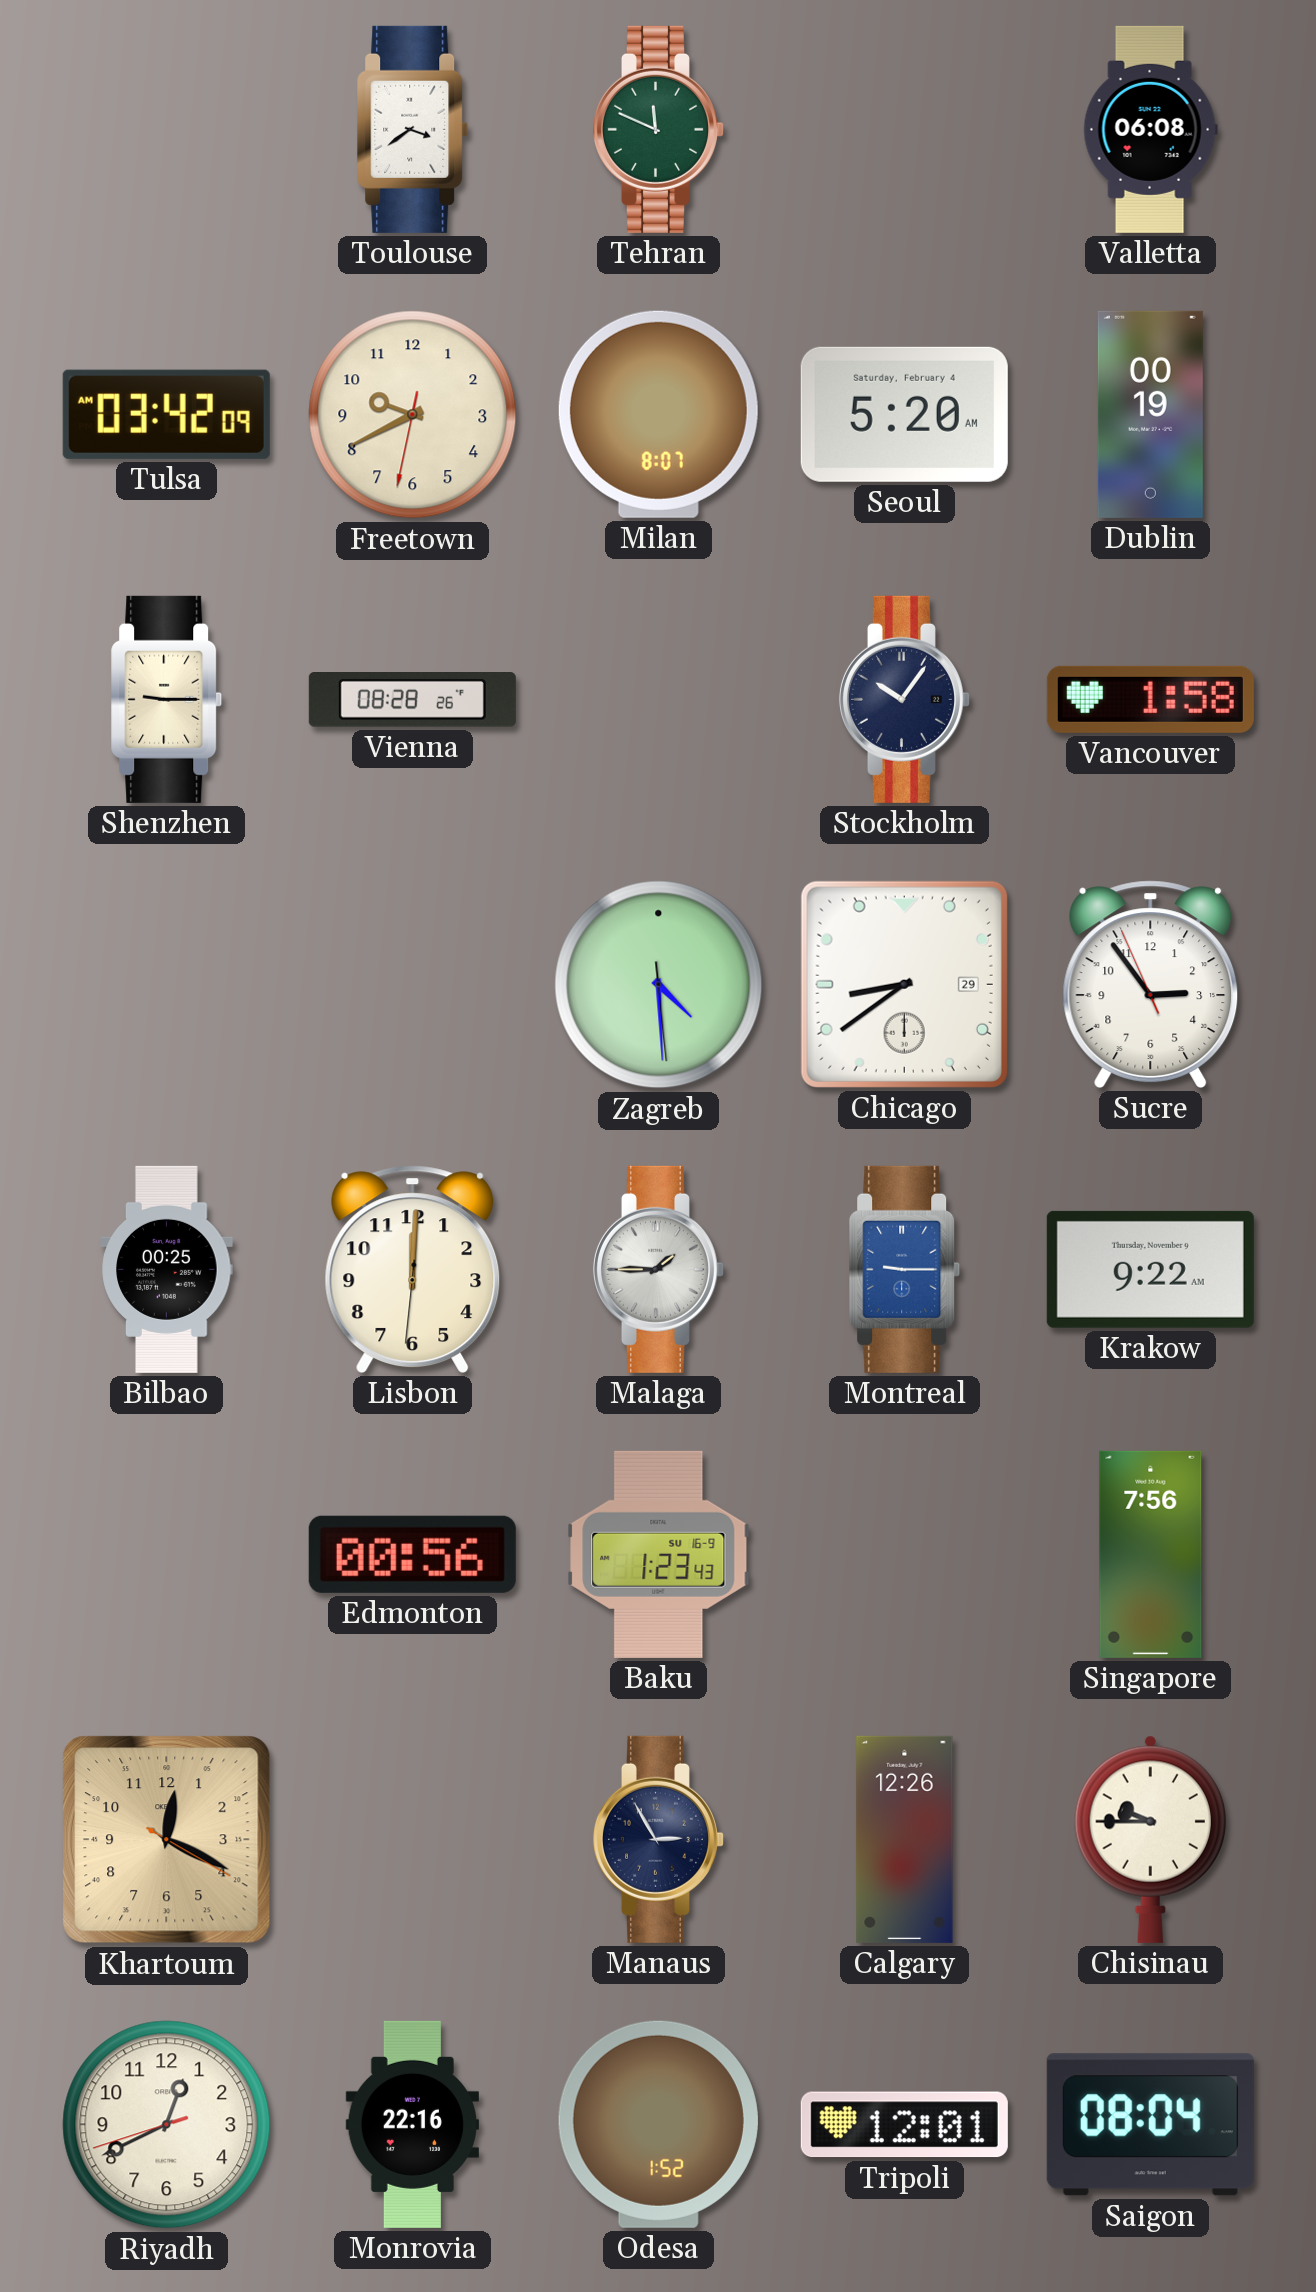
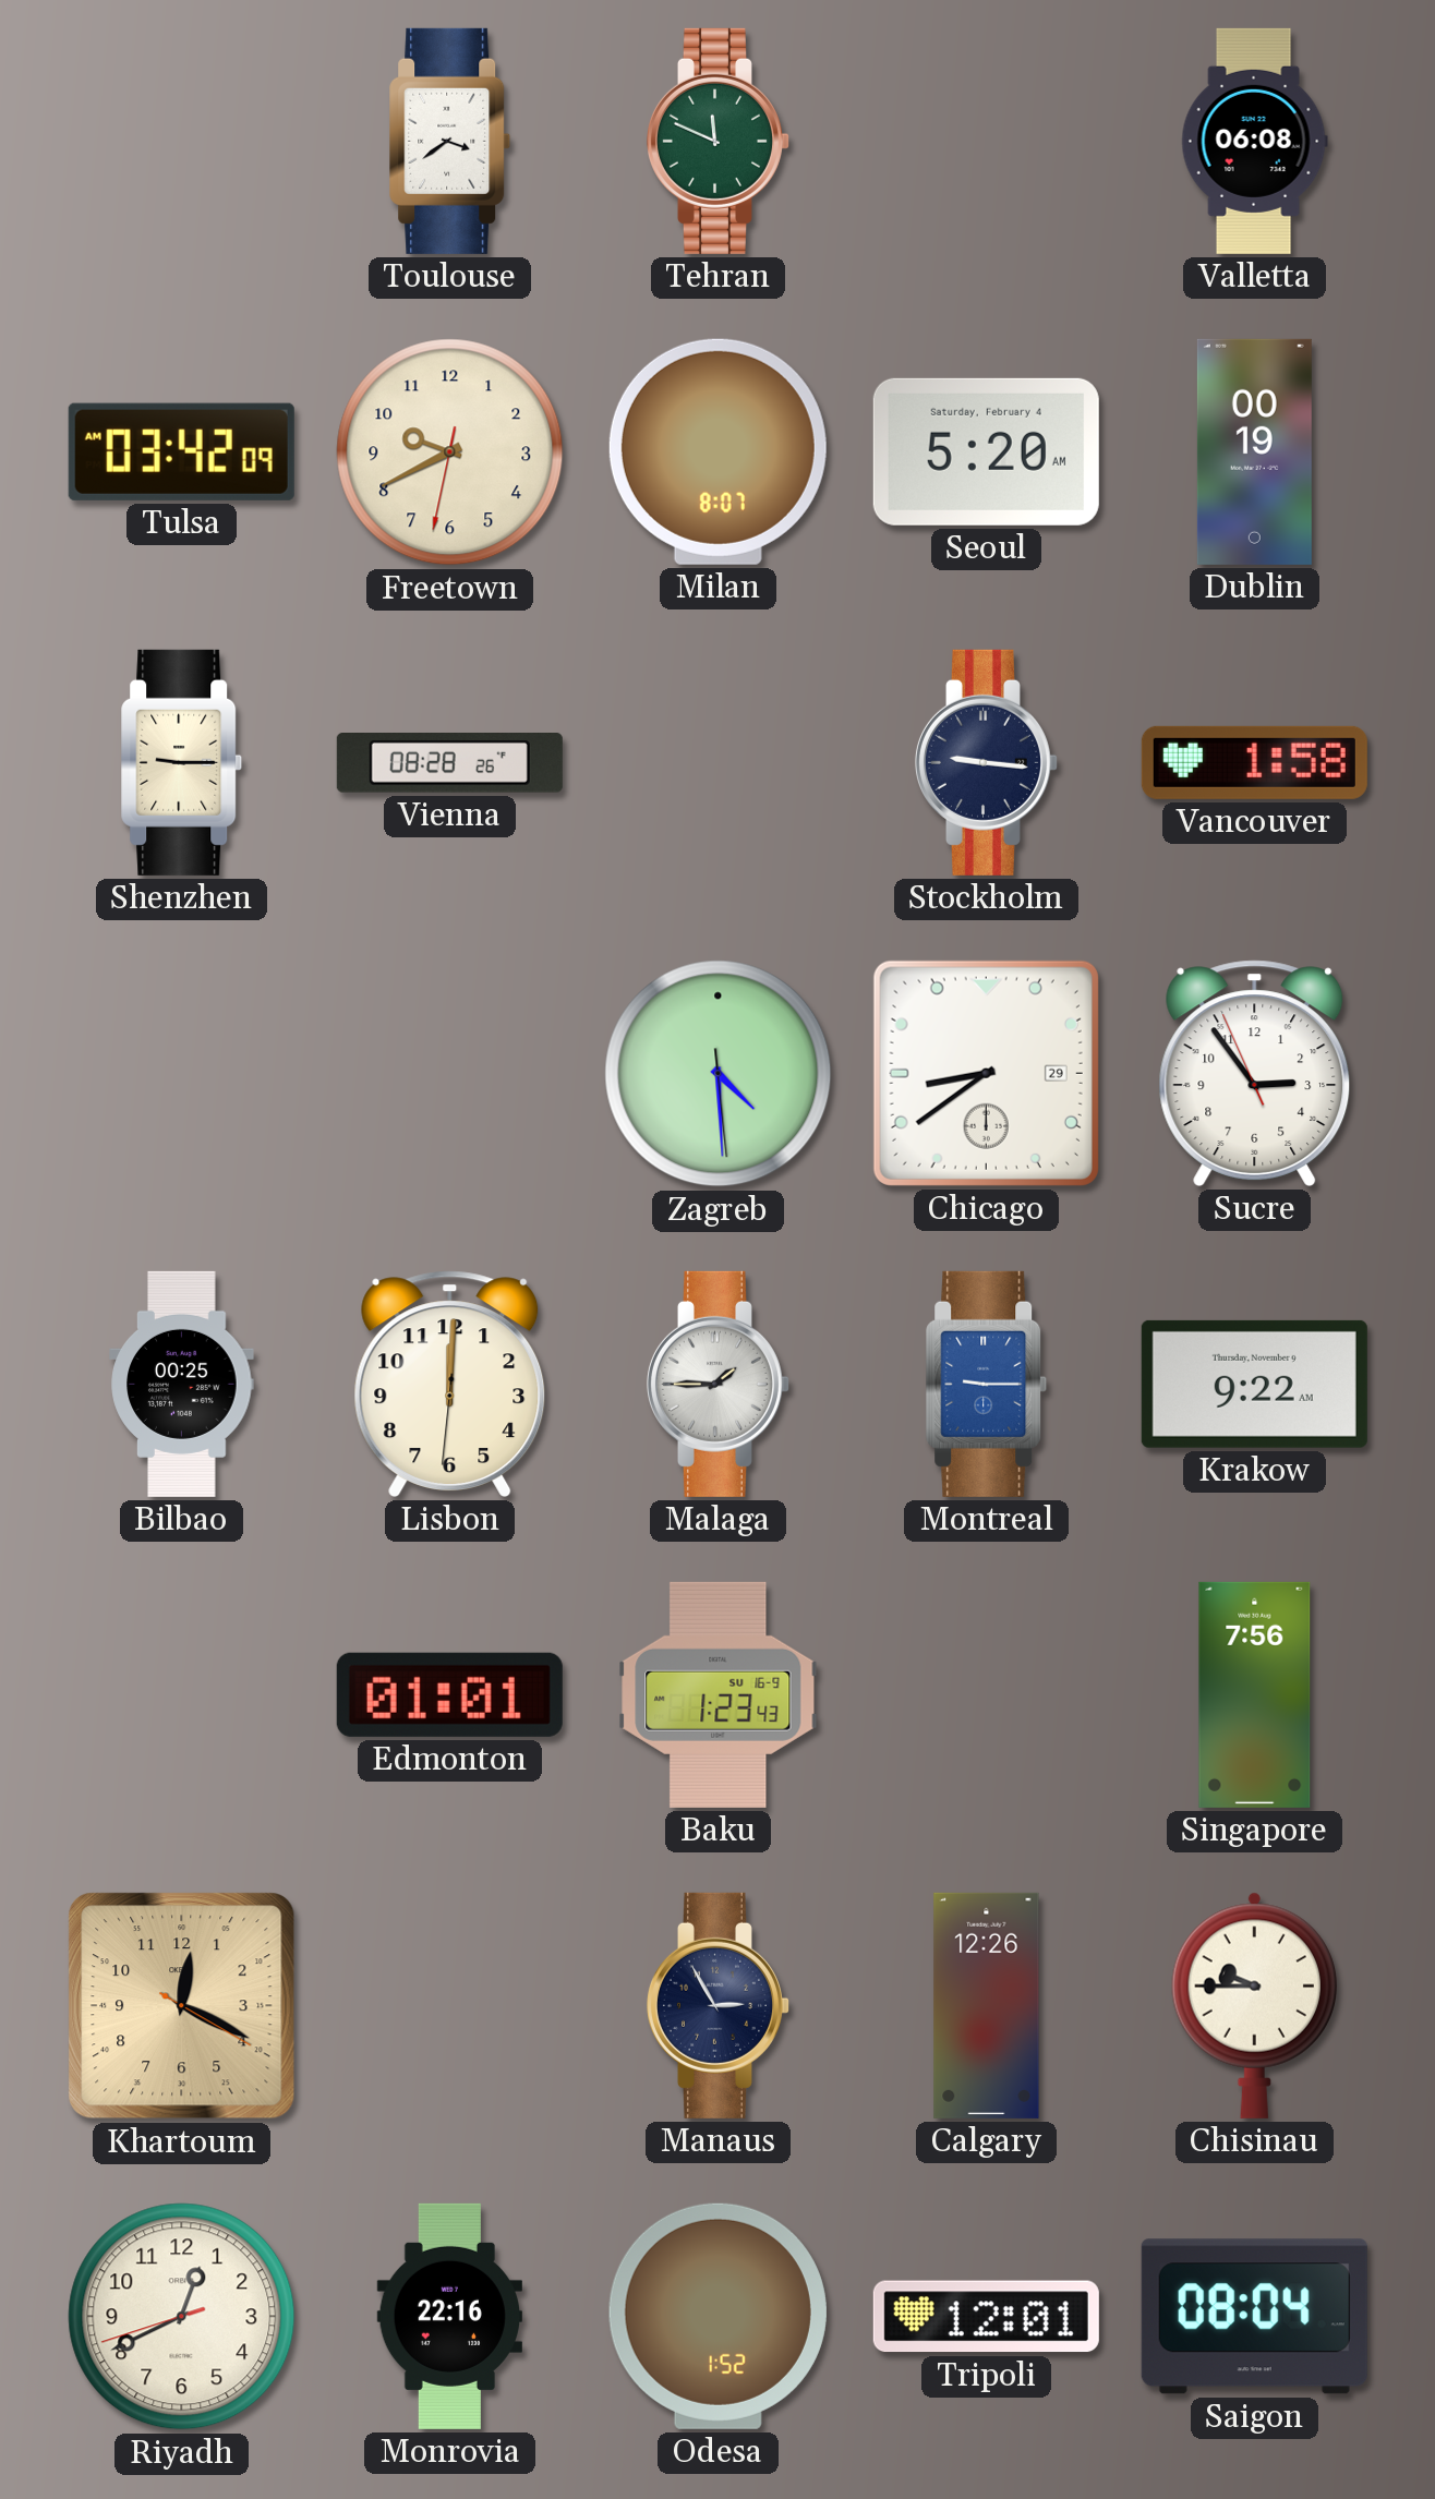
Stockholm: 10:06 -> 9:16
Edmonton: 00:56 -> 01:01
